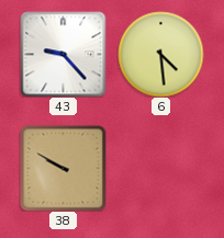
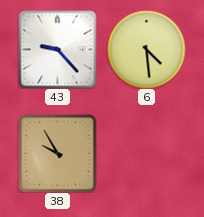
38: 9:50 -> 9:55
